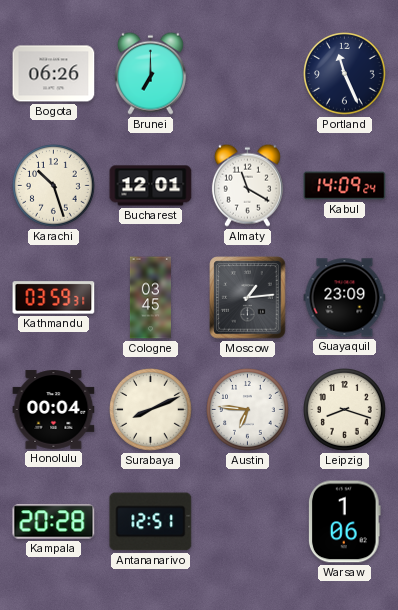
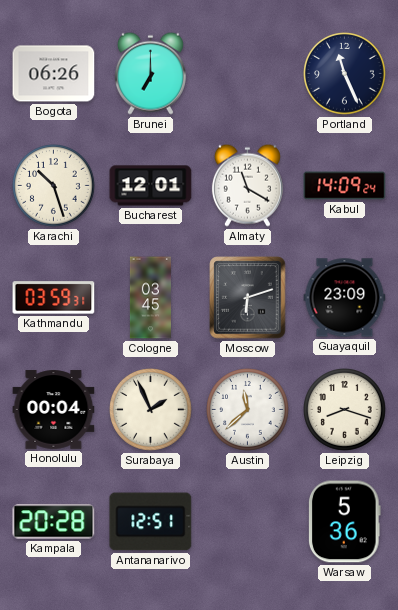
Moscow: 1:14 -> 6:12
Surabaya: 8:11 -> 1:56
Austin: 6:46 -> 11:38
Warsaw: 1:06 -> 5:36
